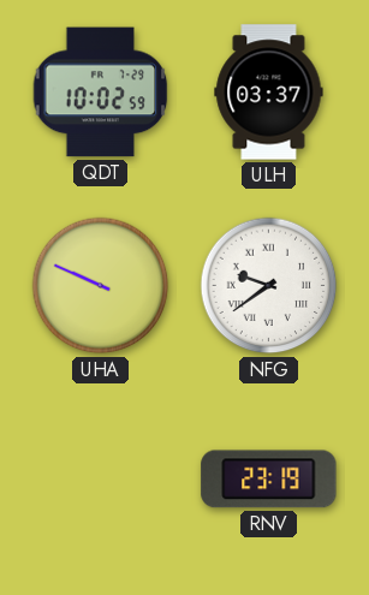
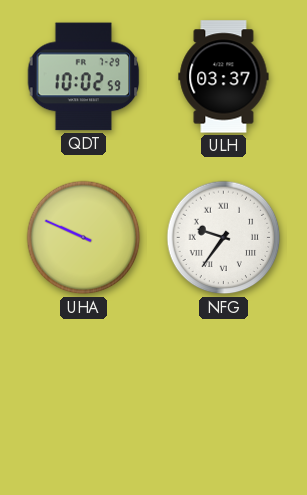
NFG: 9:39 -> 9:36
RNV: 23:19 -> none
